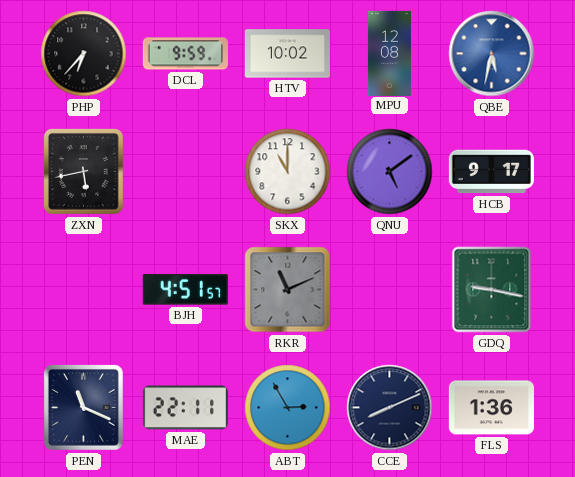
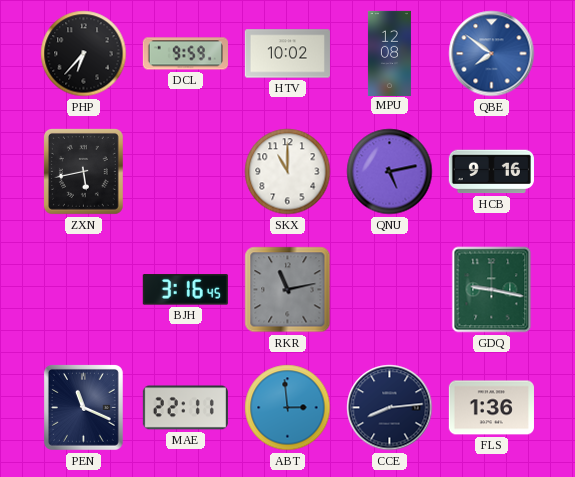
QBE: 5:32 -> 7:51
QNU: 5:09 -> 5:13
HCB: 9:17 -> 9:16
BJH: 4:51 -> 3:16
RKR: 11:11 -> 11:13
ABT: 2:55 -> 2:59
CCE: 8:11 -> 8:14
